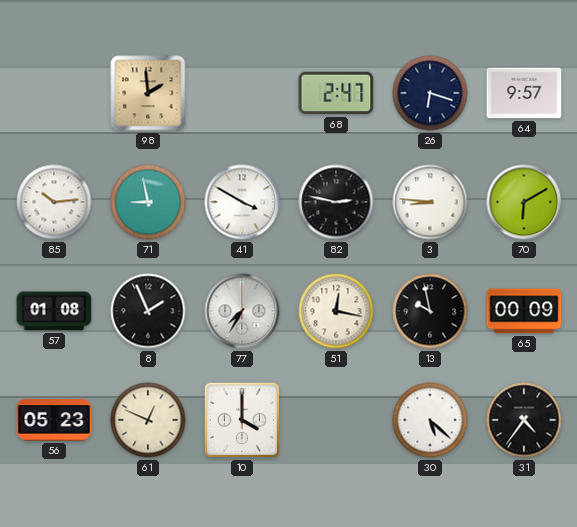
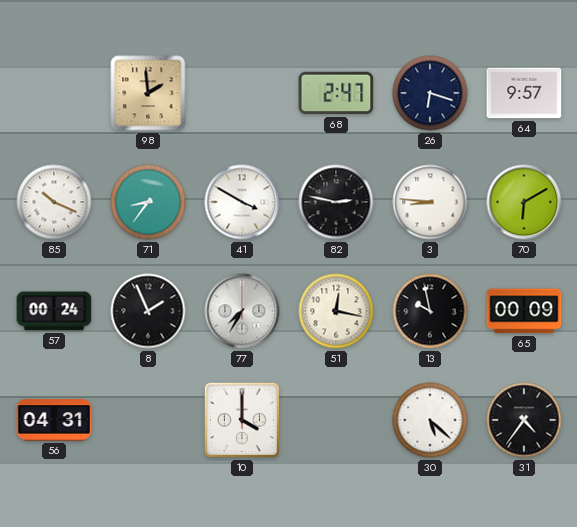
85: 10:14 -> 10:19
71: 8:58 -> 8:36
57: 01:08 -> 00:24
56: 05:23 -> 04:31
61: 12:49 -> none
